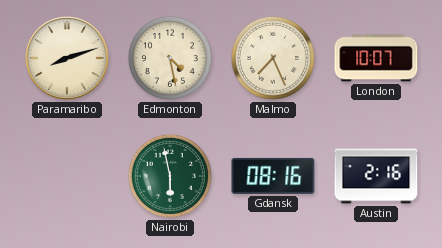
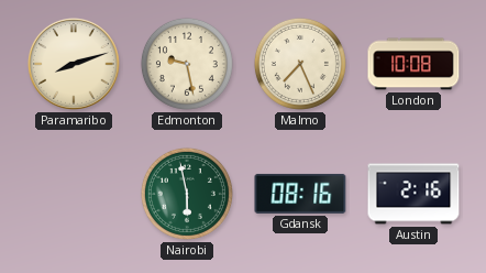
Edmonton: 4:28 -> 9:28
London: 10:07 -> 10:08
